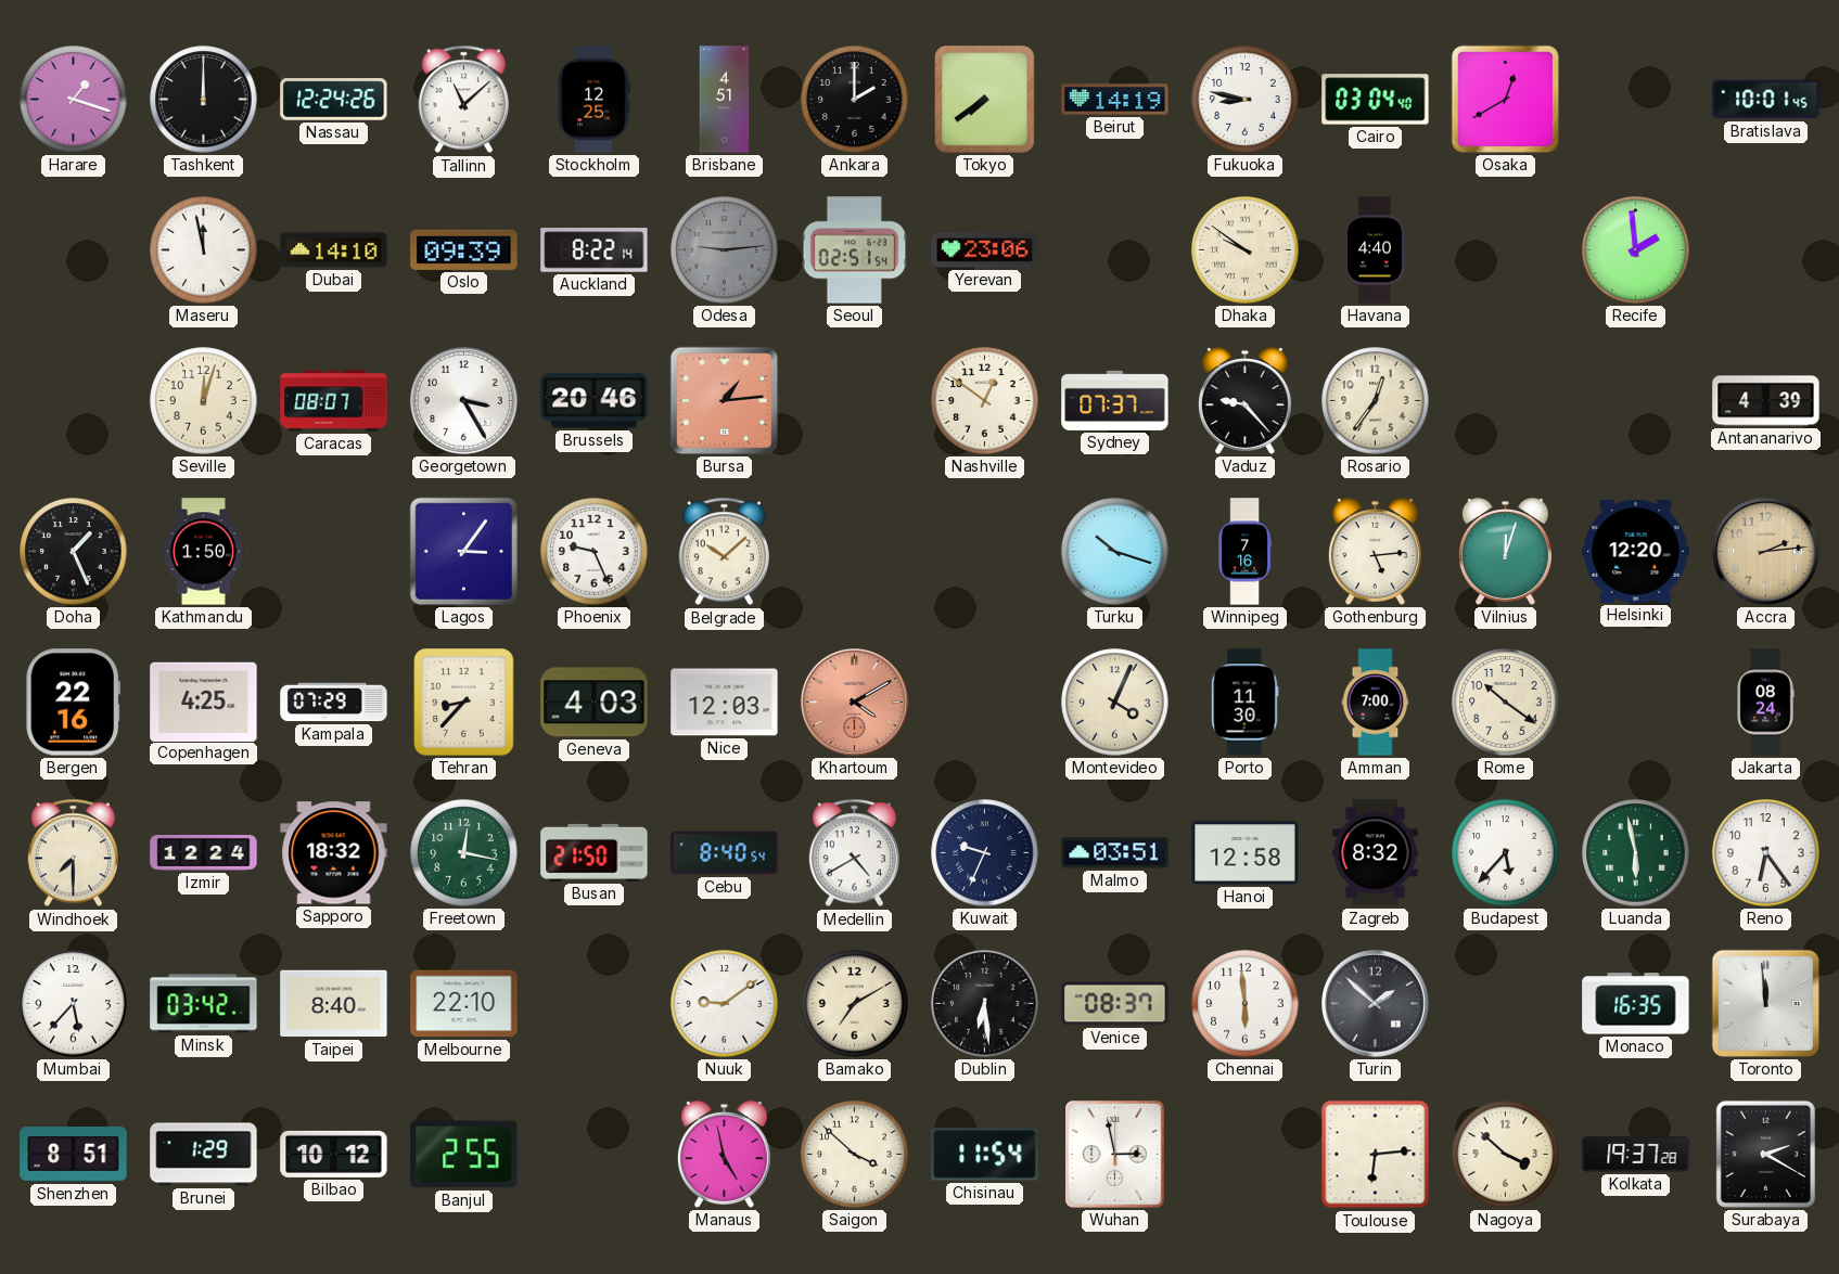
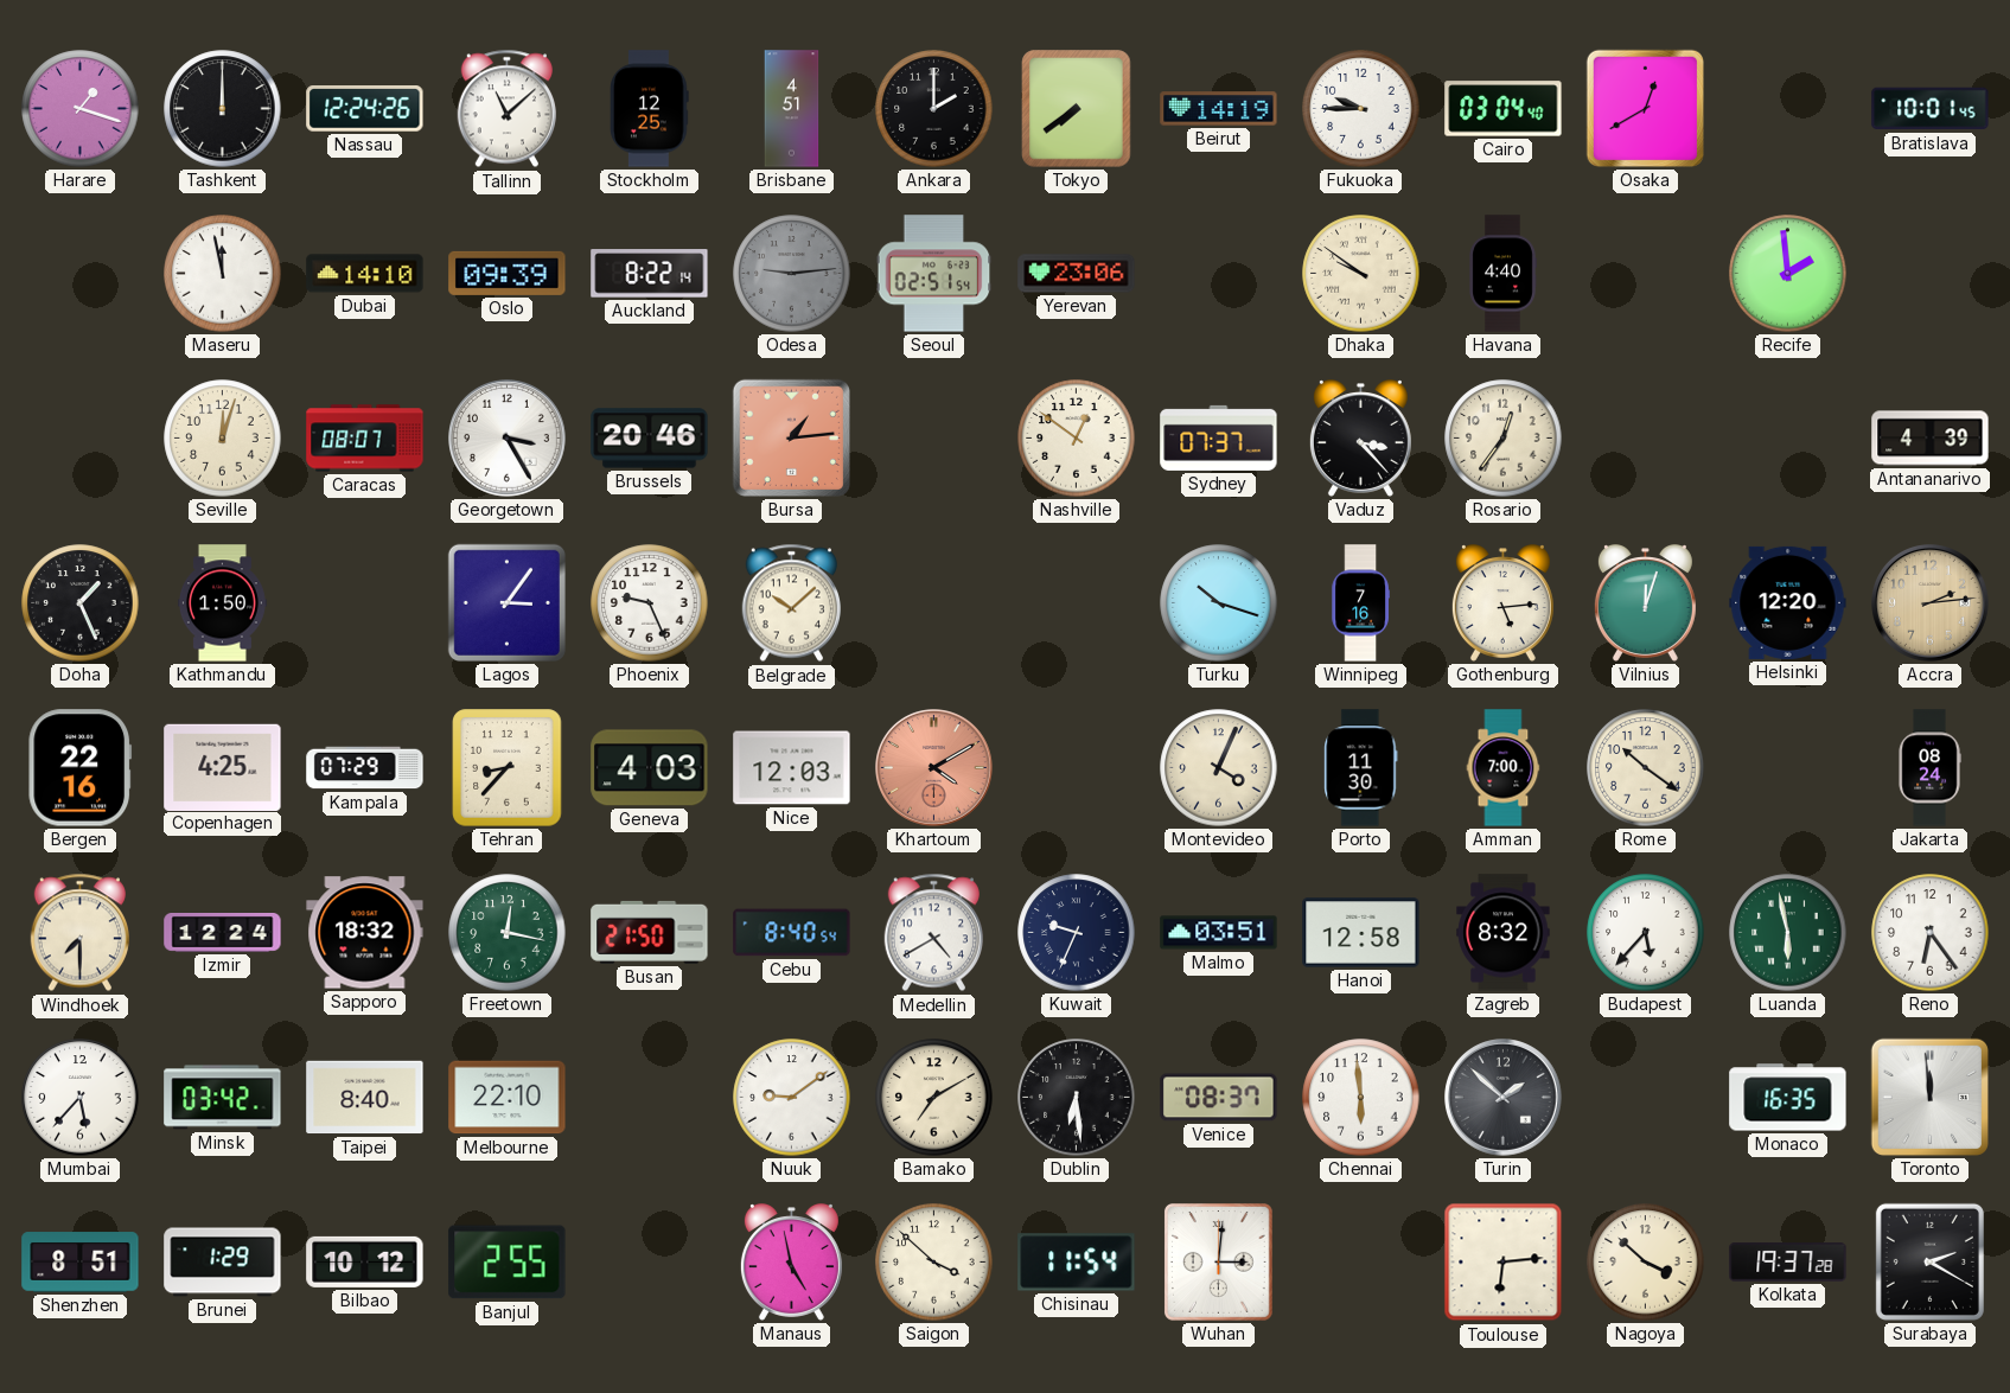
Fukuoka: 8:47 -> 9:45
Vaduz: 9:23 -> 3:23
Wuhan: 2:58 -> 3:01
